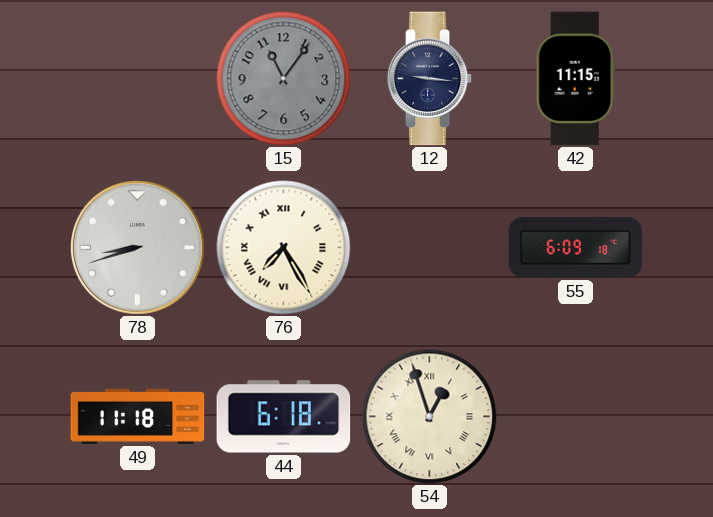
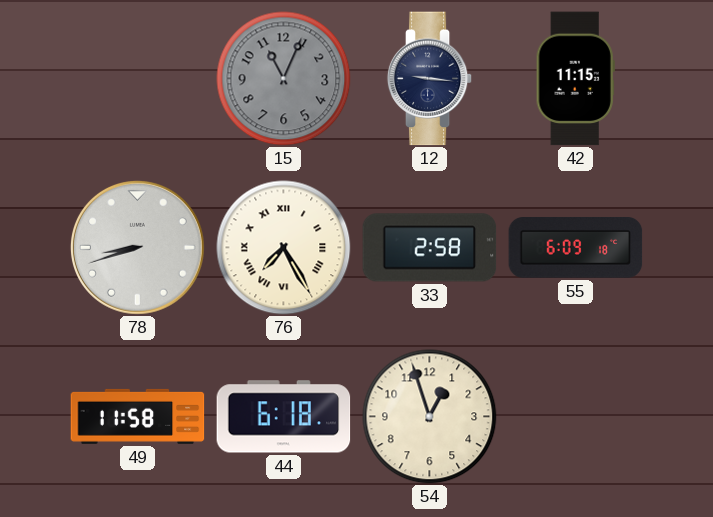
15: 11:06 -> 11:04
33: none -> 2:58
49: 11:18 -> 11:58
54 numerals: Roman -> Arabic
